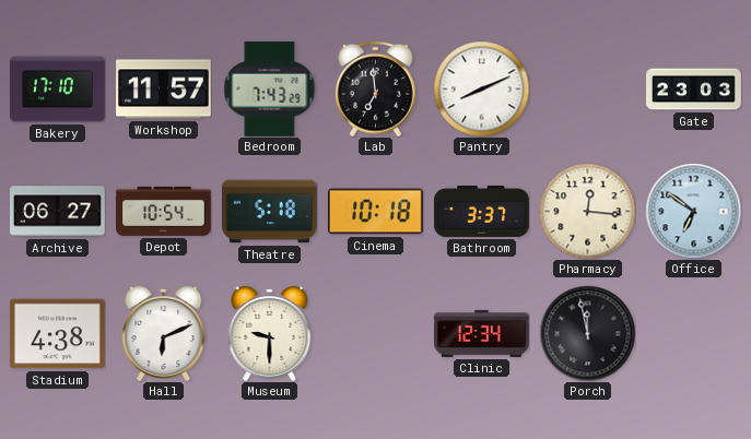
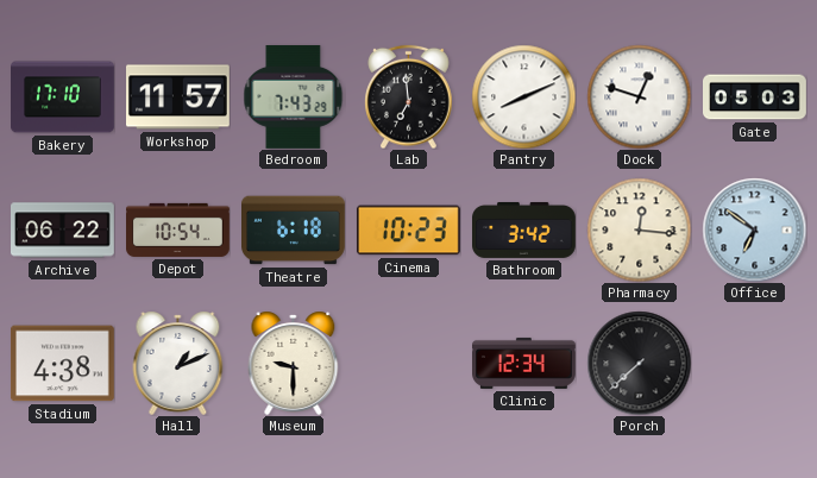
Dock: none -> 12:48
Gate: 23:03 -> 05:03
Archive: 06:27 -> 06:22
Theatre: 5:18 -> 6:18
Cinema: 10:18 -> 10:23
Bathroom: 3:37 -> 3:42
Hall: 6:11 -> 1:11
Porch: 11:58 -> 7:38
